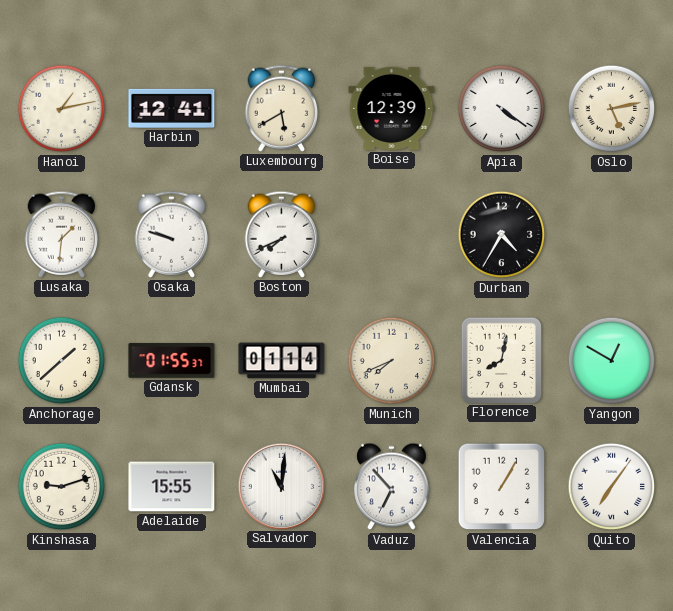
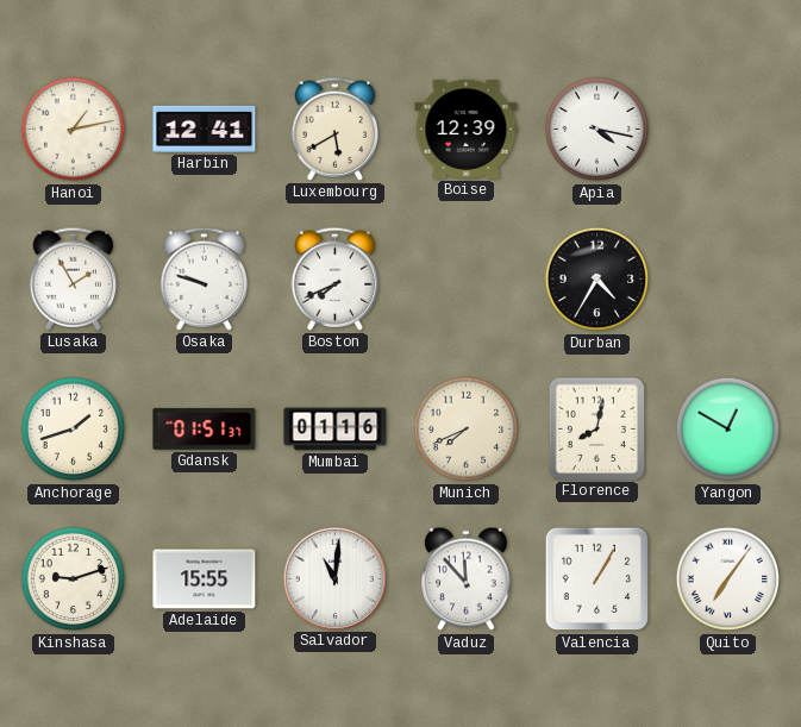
Apia: 4:21 -> 4:17
Oslo: 5:13 -> none
Lusaka: 1:31 -> 1:55
Anchorage: 1:38 -> 1:42
Gdansk: 01:55 -> 01:51
Mumbai: 01:14 -> 01:16
Vaduz: 6:53 -> 11:53
